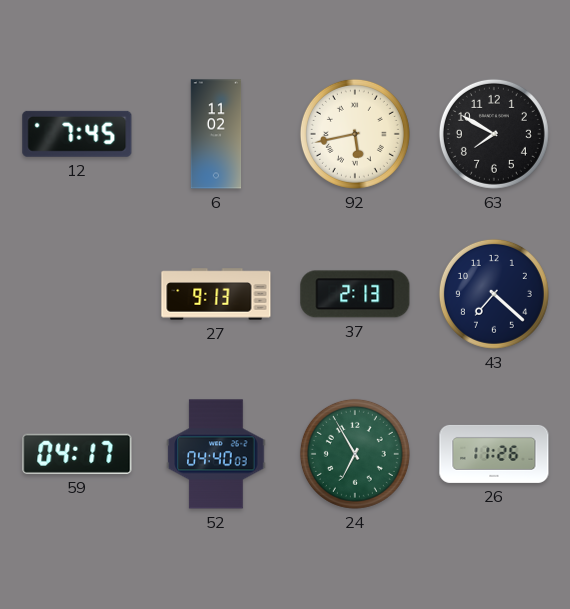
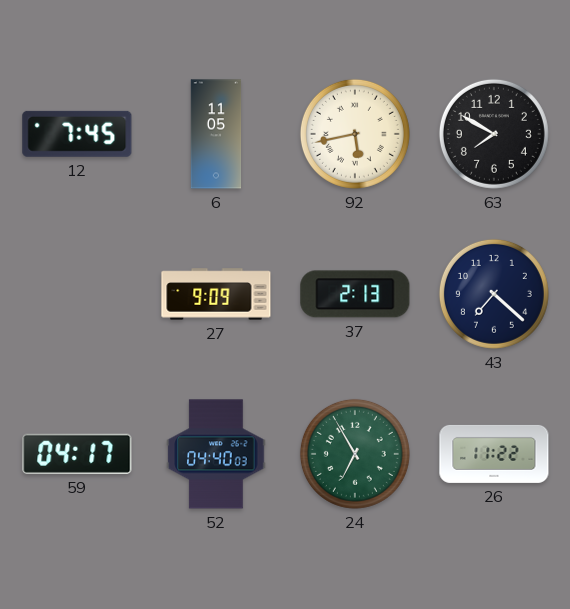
6: 11:02 -> 11:05
27: 9:13 -> 9:09
26: 11:26 -> 11:22
